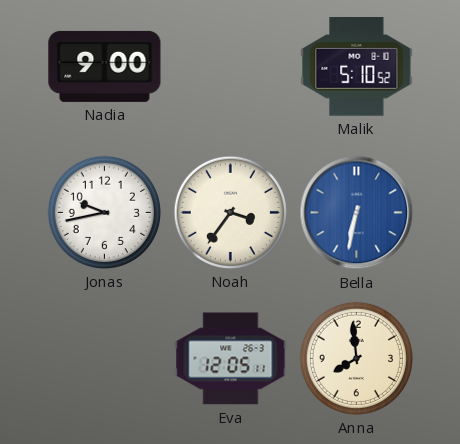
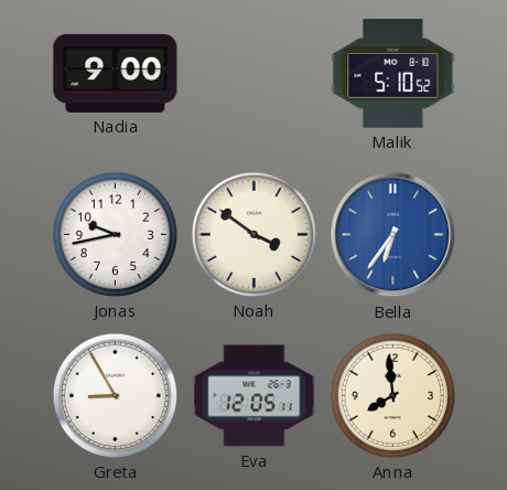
Noah: 3:36 -> 3:51
Bella: 6:32 -> 6:36
Greta: none -> 8:55
